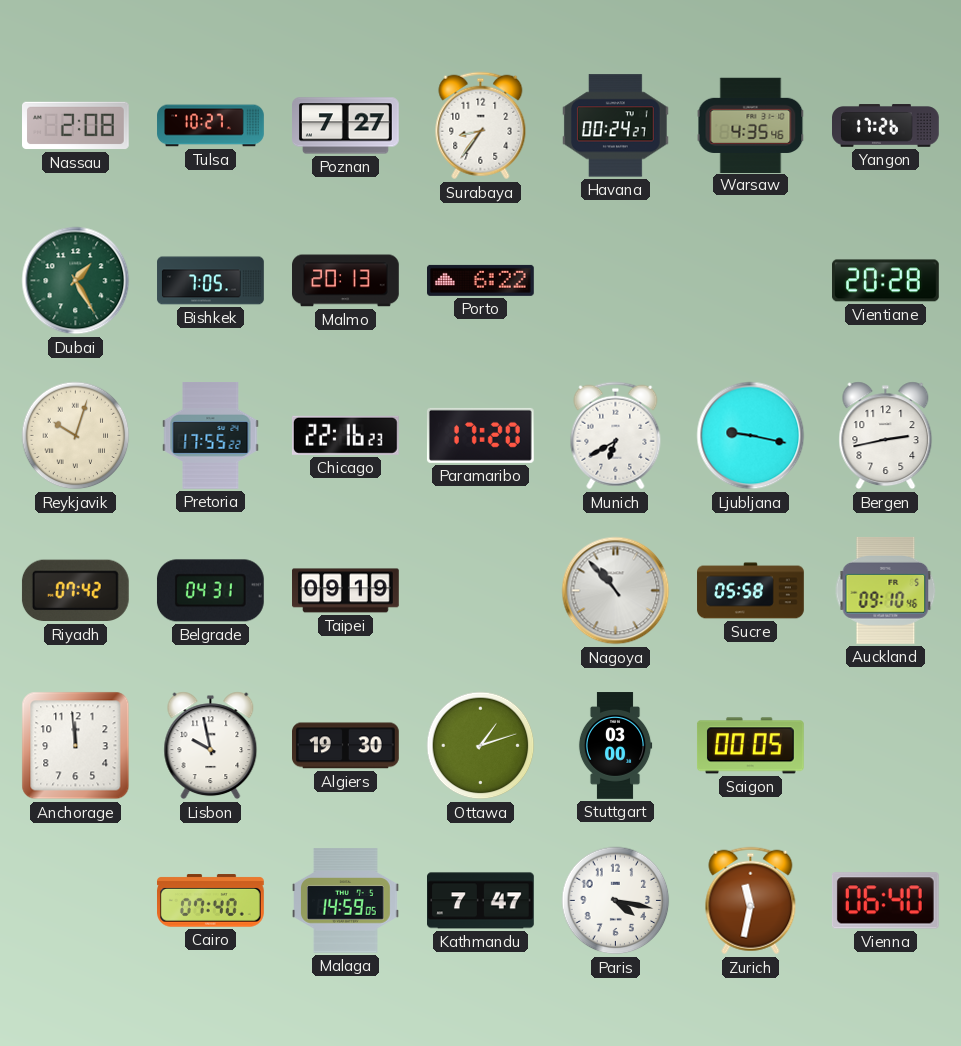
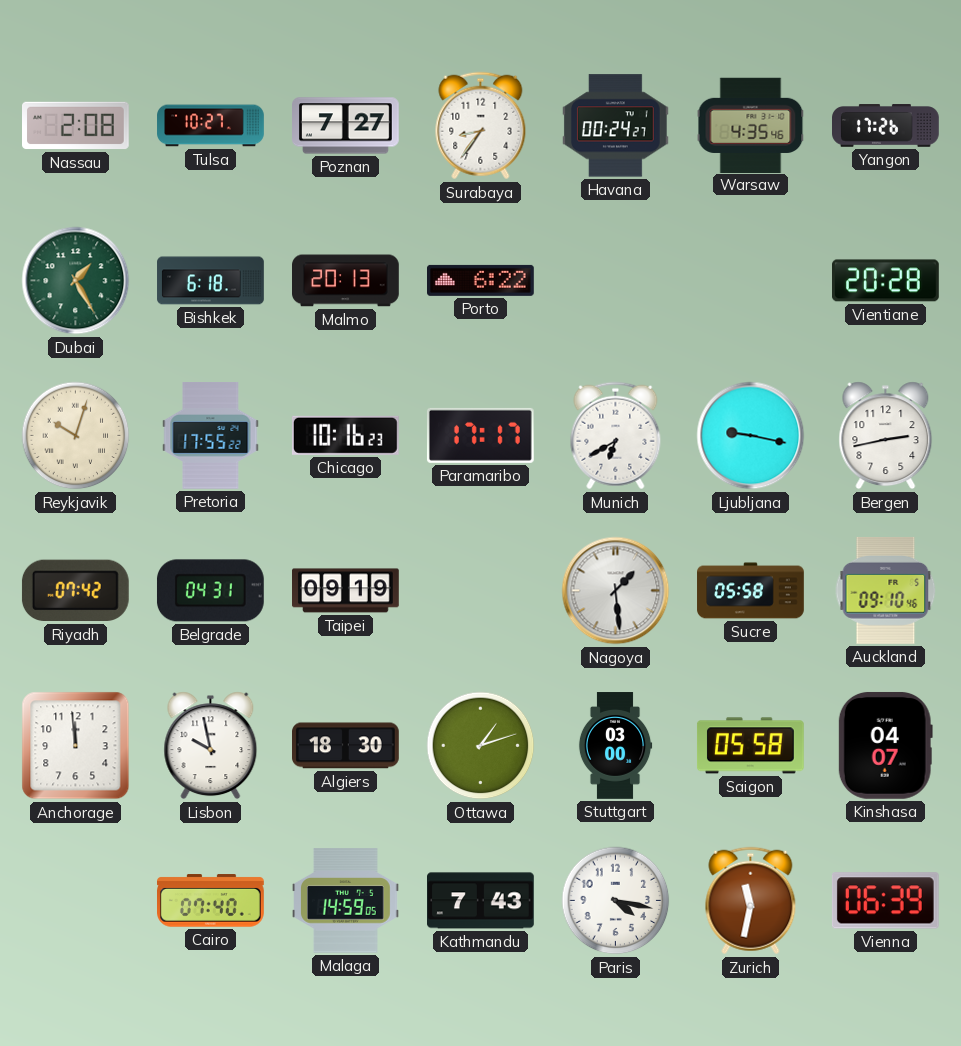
Bishkek: 7:05 -> 6:18
Chicago: 22:16 -> 10:16
Paramaribo: 17:20 -> 17:17
Nagoya: 10:53 -> 1:29
Algiers: 19:30 -> 18:30
Saigon: 00:05 -> 05:58
Kinshasa: none -> 04:07
Kathmandu: 7:47 -> 7:43
Vienna: 06:40 -> 06:39
